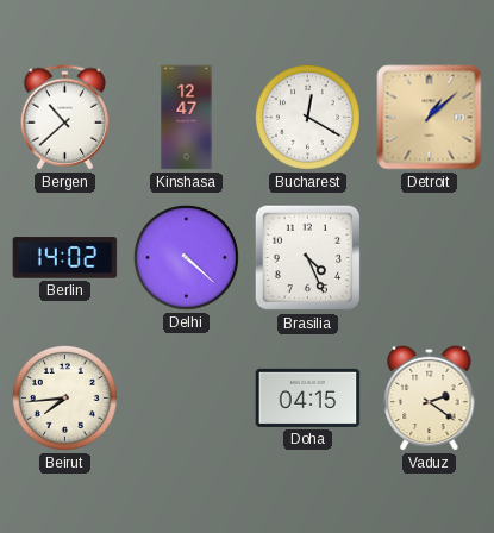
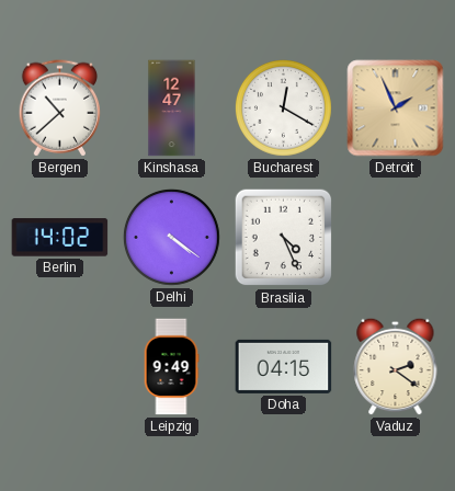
Detroit: 1:08 -> 1:56
Delhi: 4:22 -> 4:21
Beirut: 7:44 -> none
Leipzig: none -> 9:49
